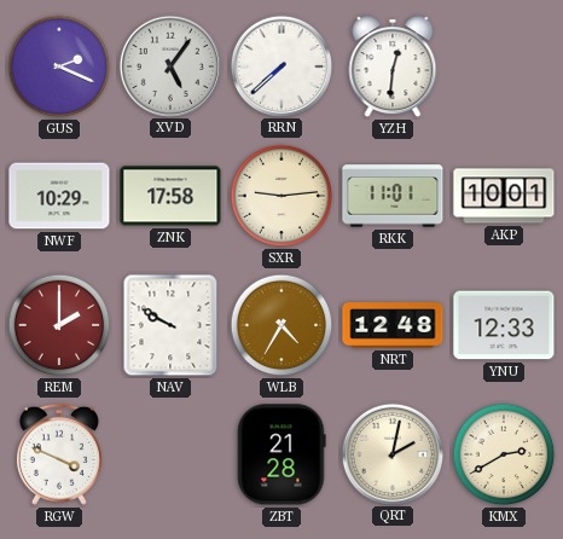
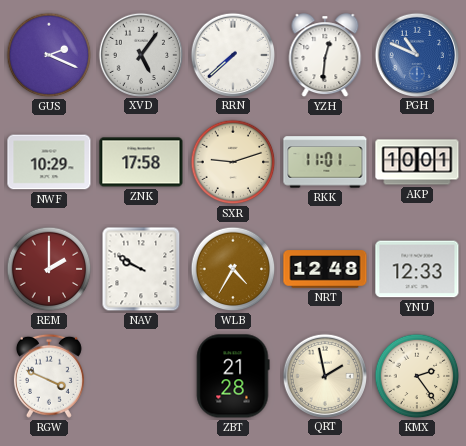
PGH: none -> 10:49
SXR: 9:14 -> 9:12
QRT: 2:02 -> 1:58
KMX: 2:40 -> 2:24
